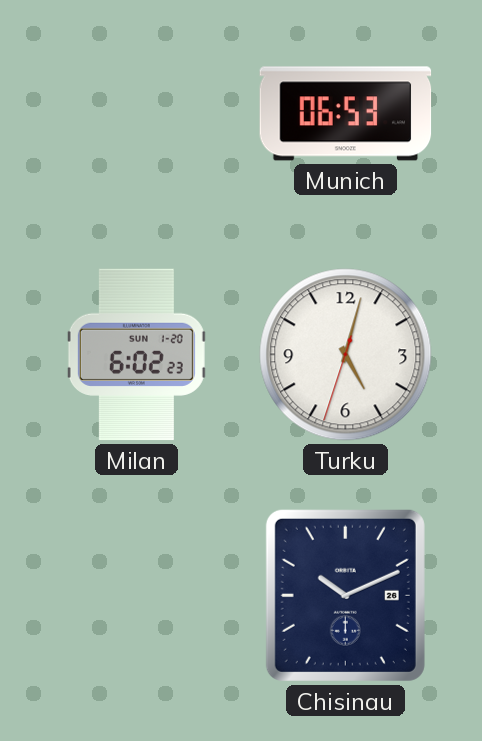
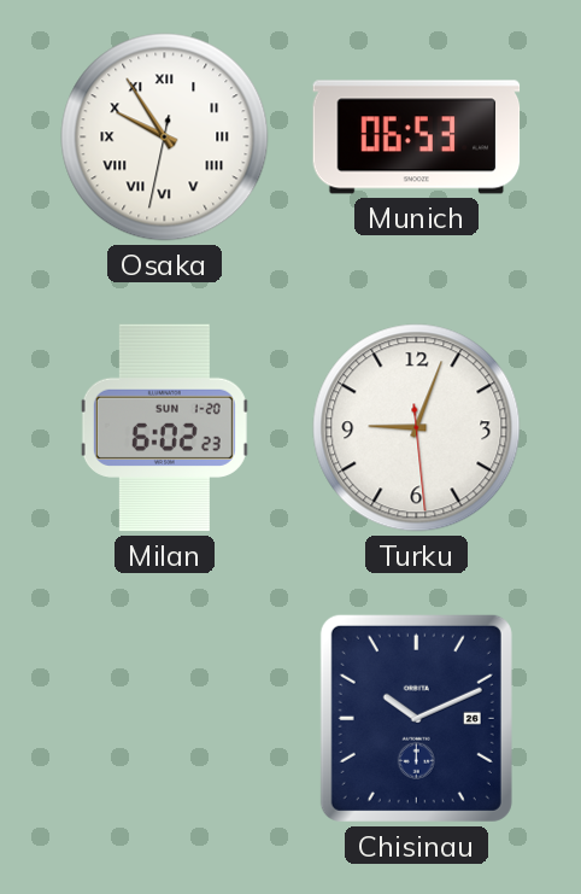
Osaka: none -> 9:54
Turku: 5:02 -> 9:03
